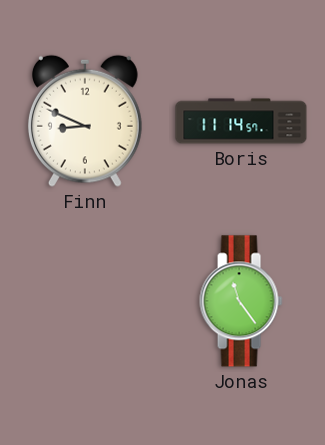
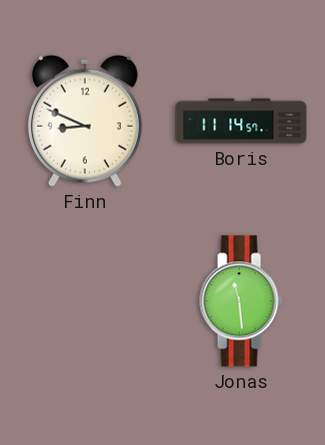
Jonas: 11:24 -> 11:29
